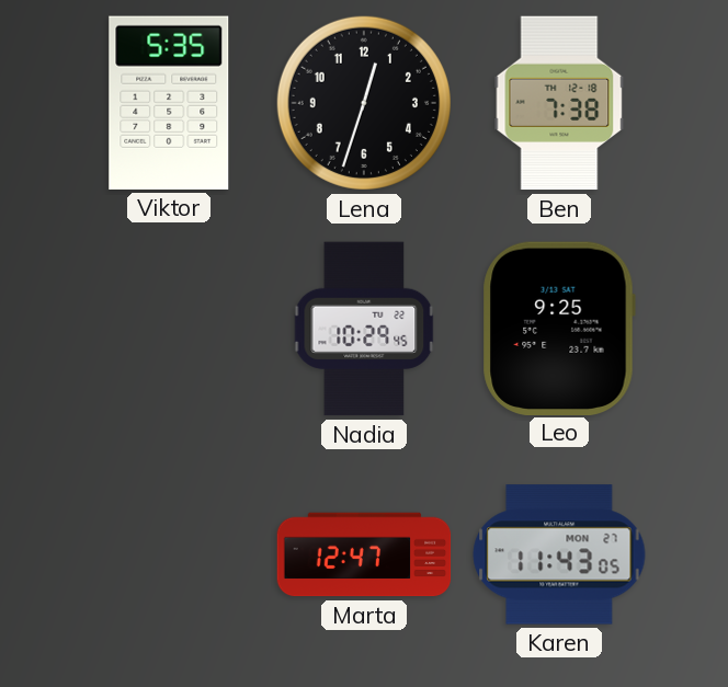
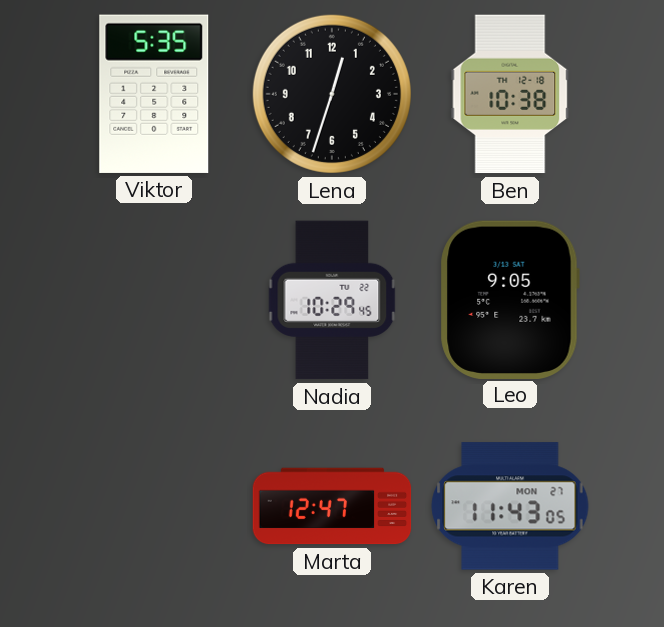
Ben: 7:38 -> 10:38
Leo: 9:25 -> 9:05
